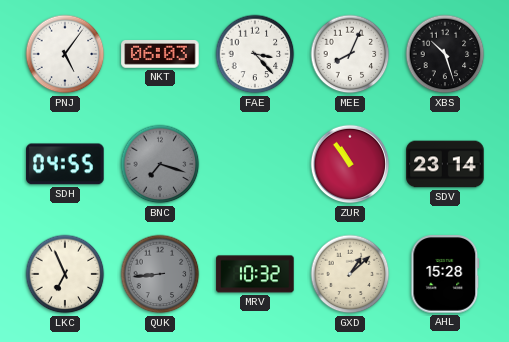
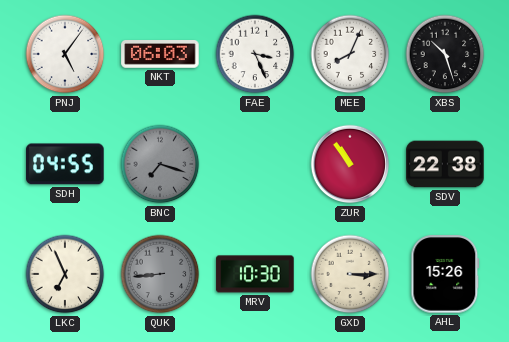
FAE: 3:23 -> 3:26
SDV: 23:14 -> 22:38
MRV: 10:32 -> 10:30
GXD: 1:08 -> 3:15
AHL: 15:28 -> 15:26
